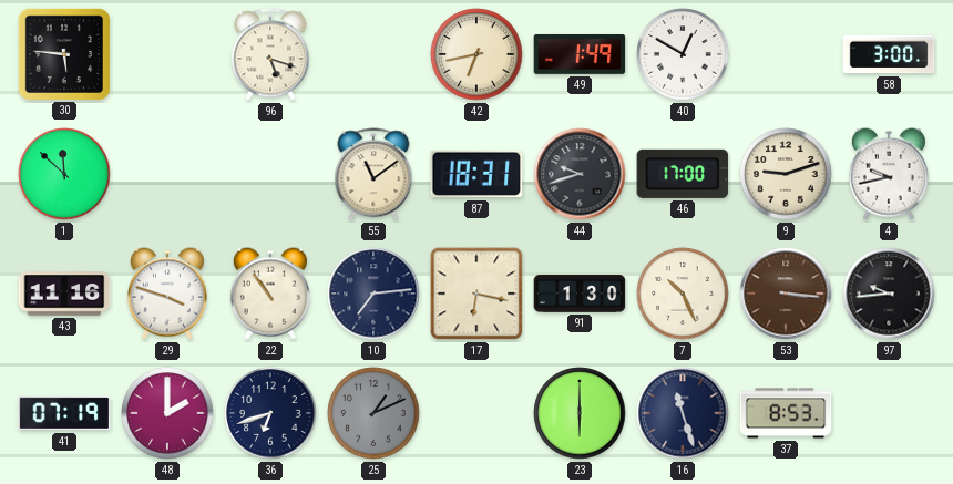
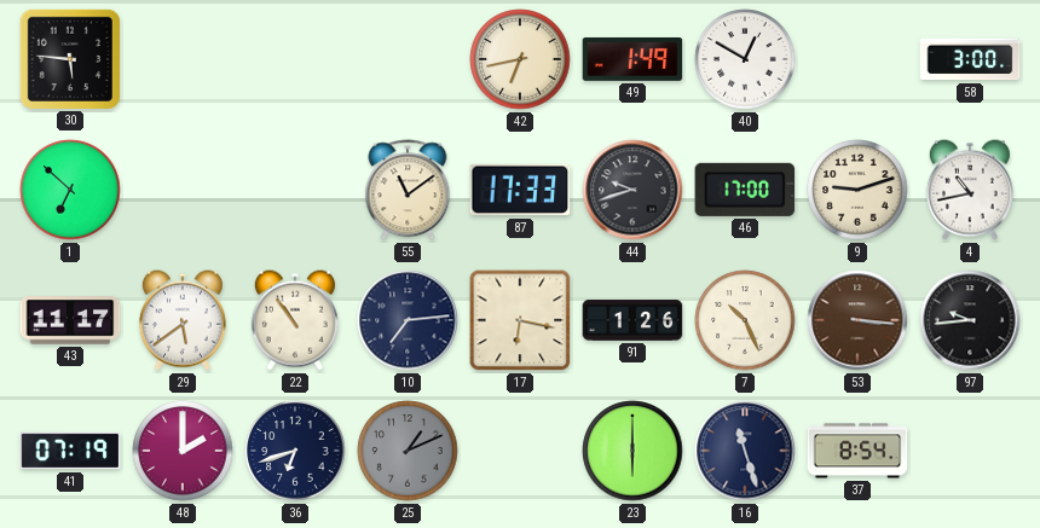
96: 5:18 -> none
1: 11:52 -> 6:52
87: 18:31 -> 17:33
4: 9:43 -> 10:43
43: 11:16 -> 11:17
29: 3:48 -> 5:39
91: 1:30 -> 1:26
37: 8:53 -> 8:54
